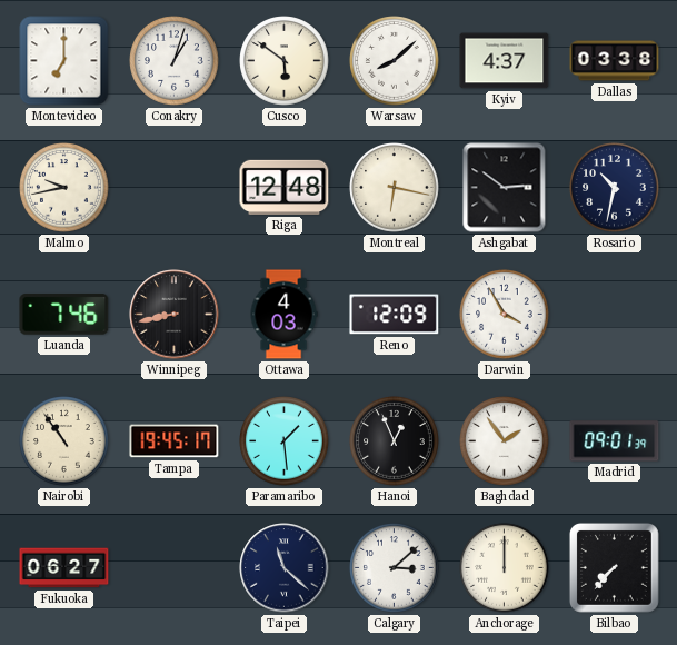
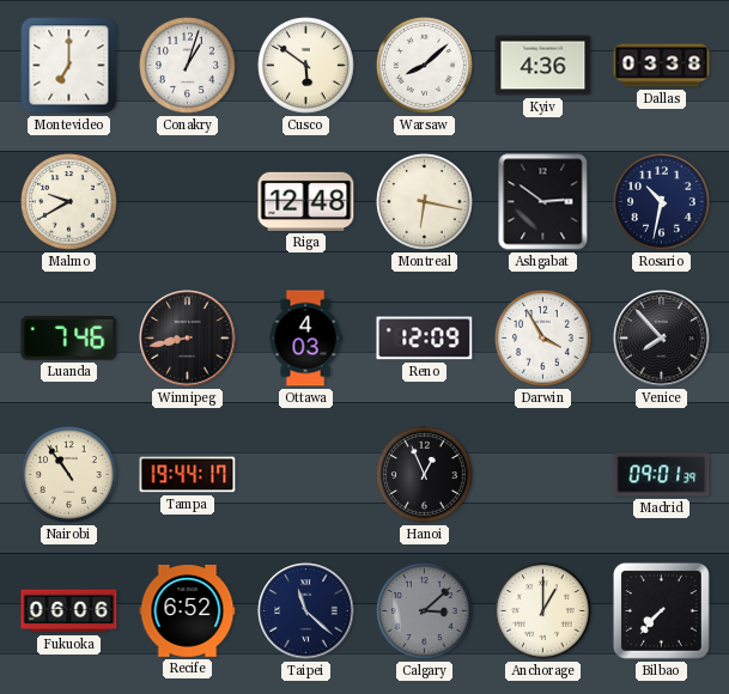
Kyiv: 4:37 -> 4:36
Malmo: 9:43 -> 9:40
Venice: none -> 7:53
Tampa: 19:45 -> 19:44
Paramaribo: 1:29 -> none
Baghdad: 1:54 -> none
Fukuoka: 06:27 -> 06:06
Recife: none -> 6:52
Calgary dial: white -> grey
Anchorage: 12:00 -> 1:00
